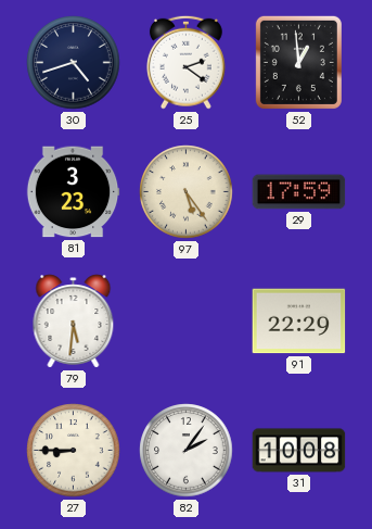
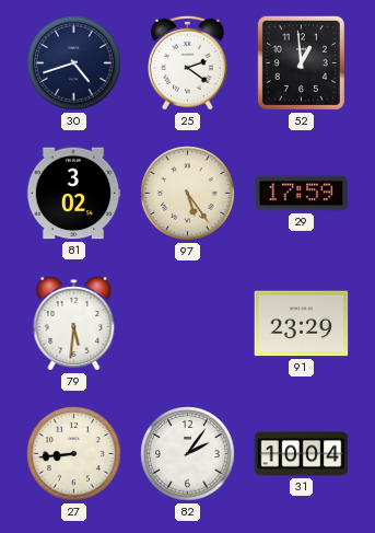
81: 3:23 -> 3:02
91: 22:29 -> 23:29
27: 8:45 -> 8:44
31: 10:08 -> 10:04
